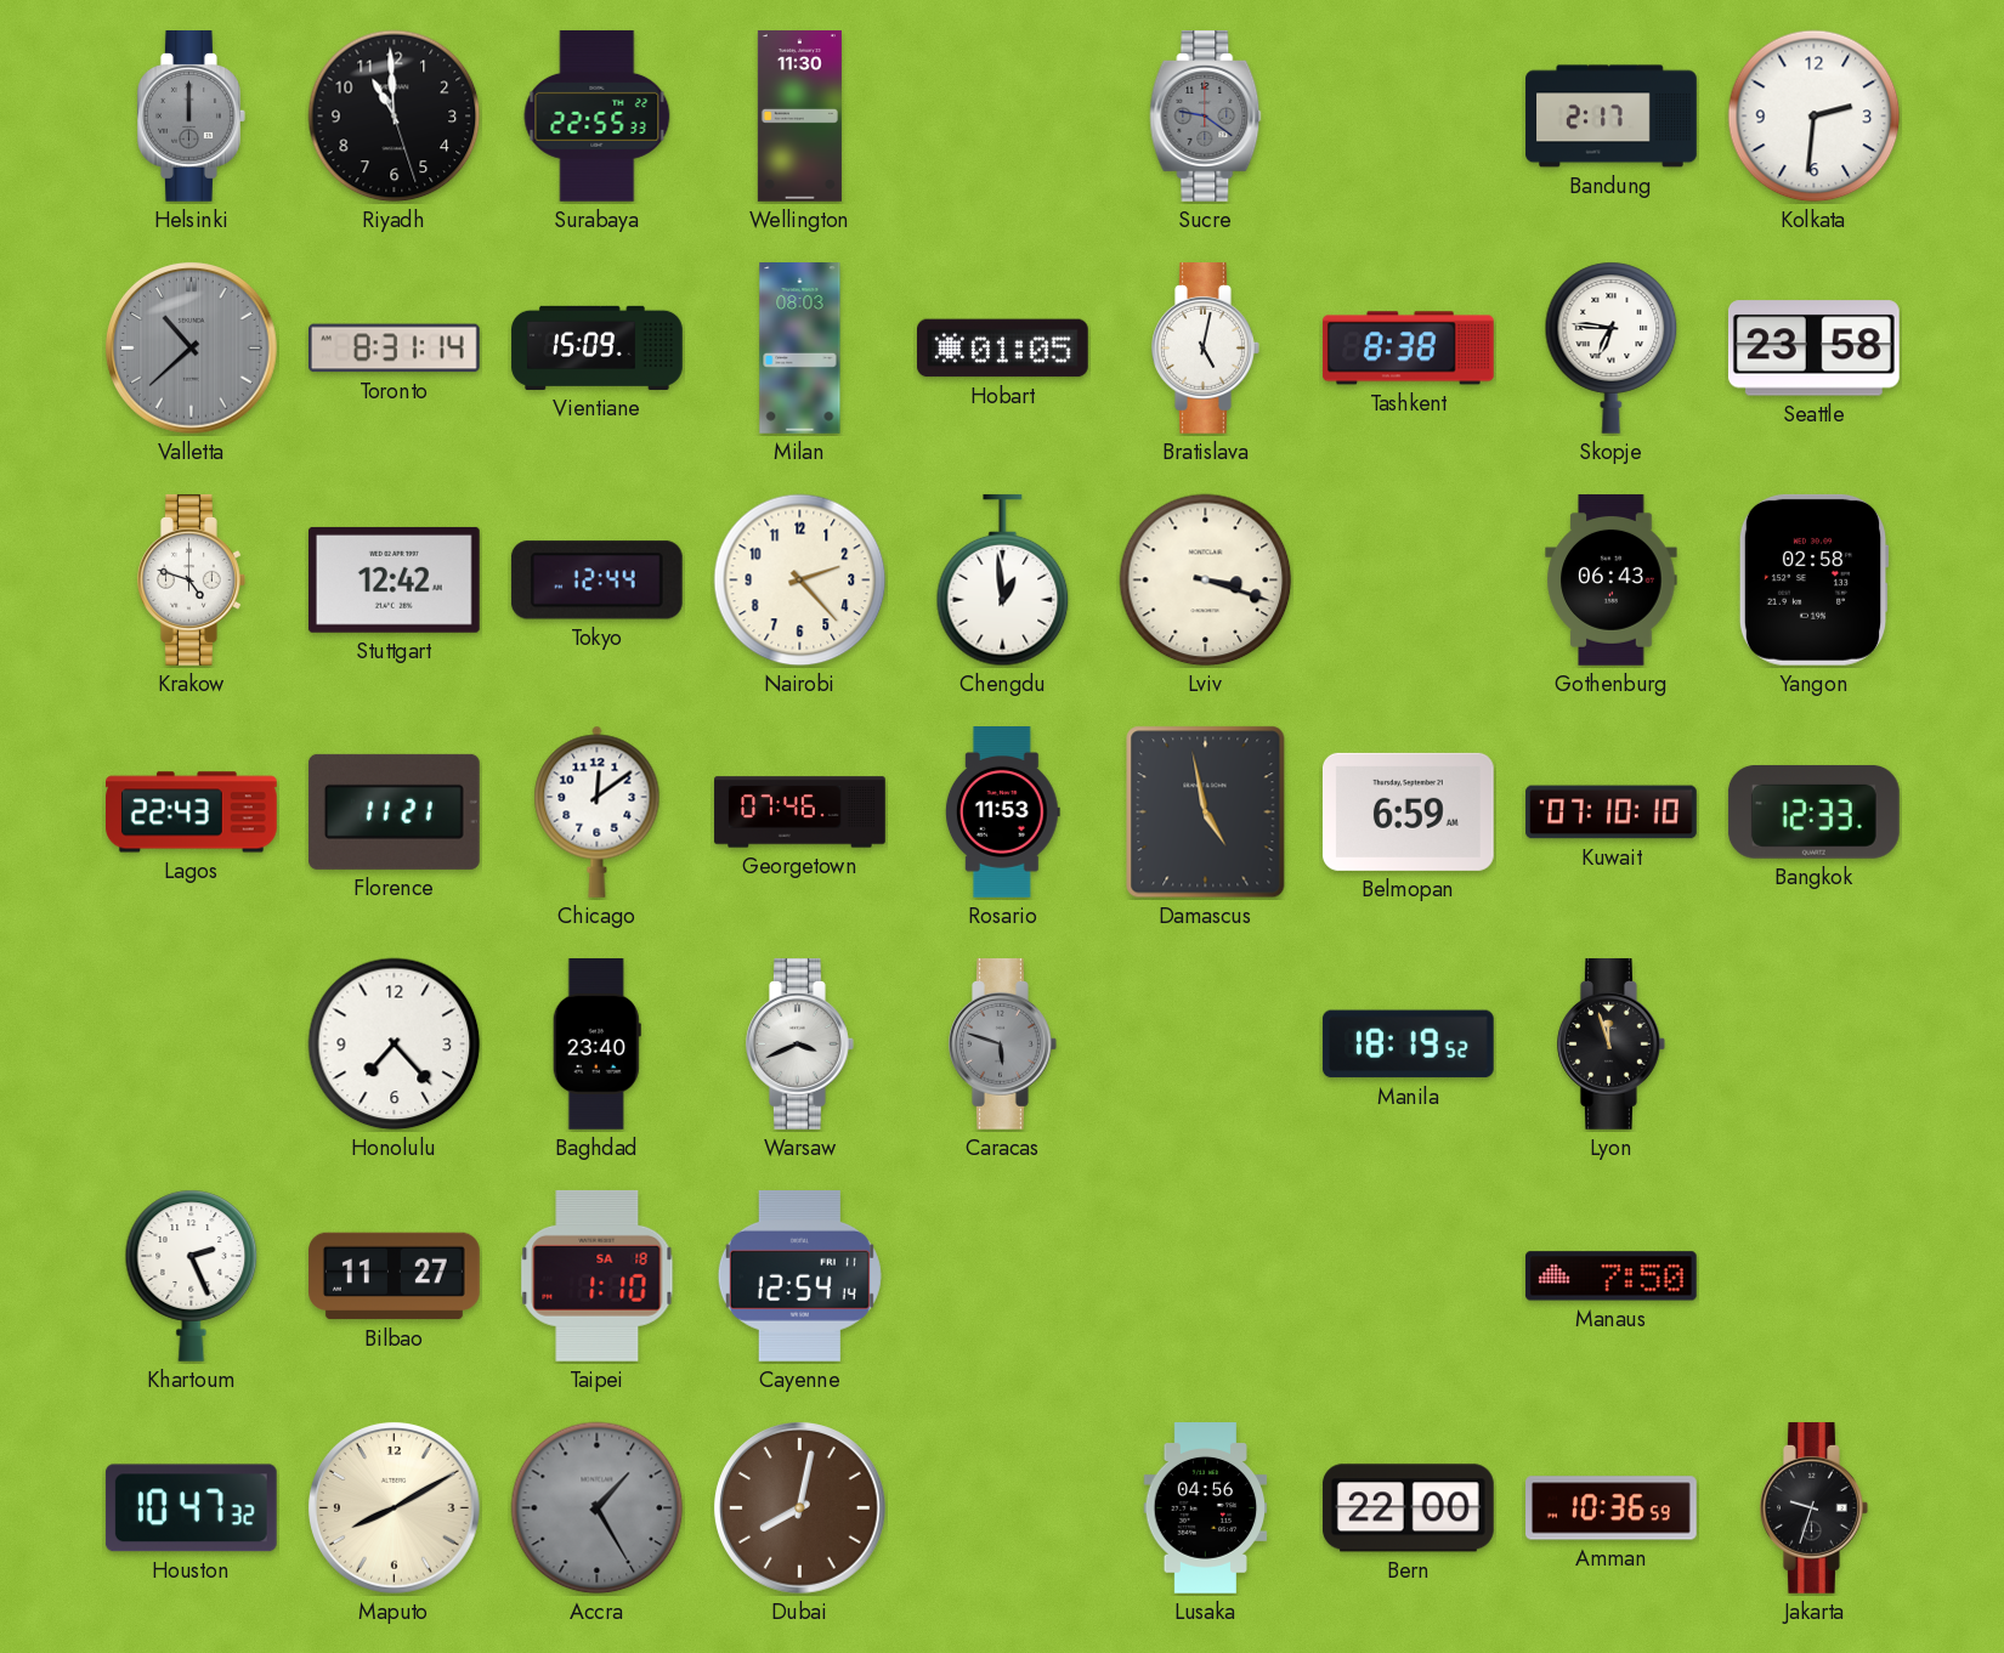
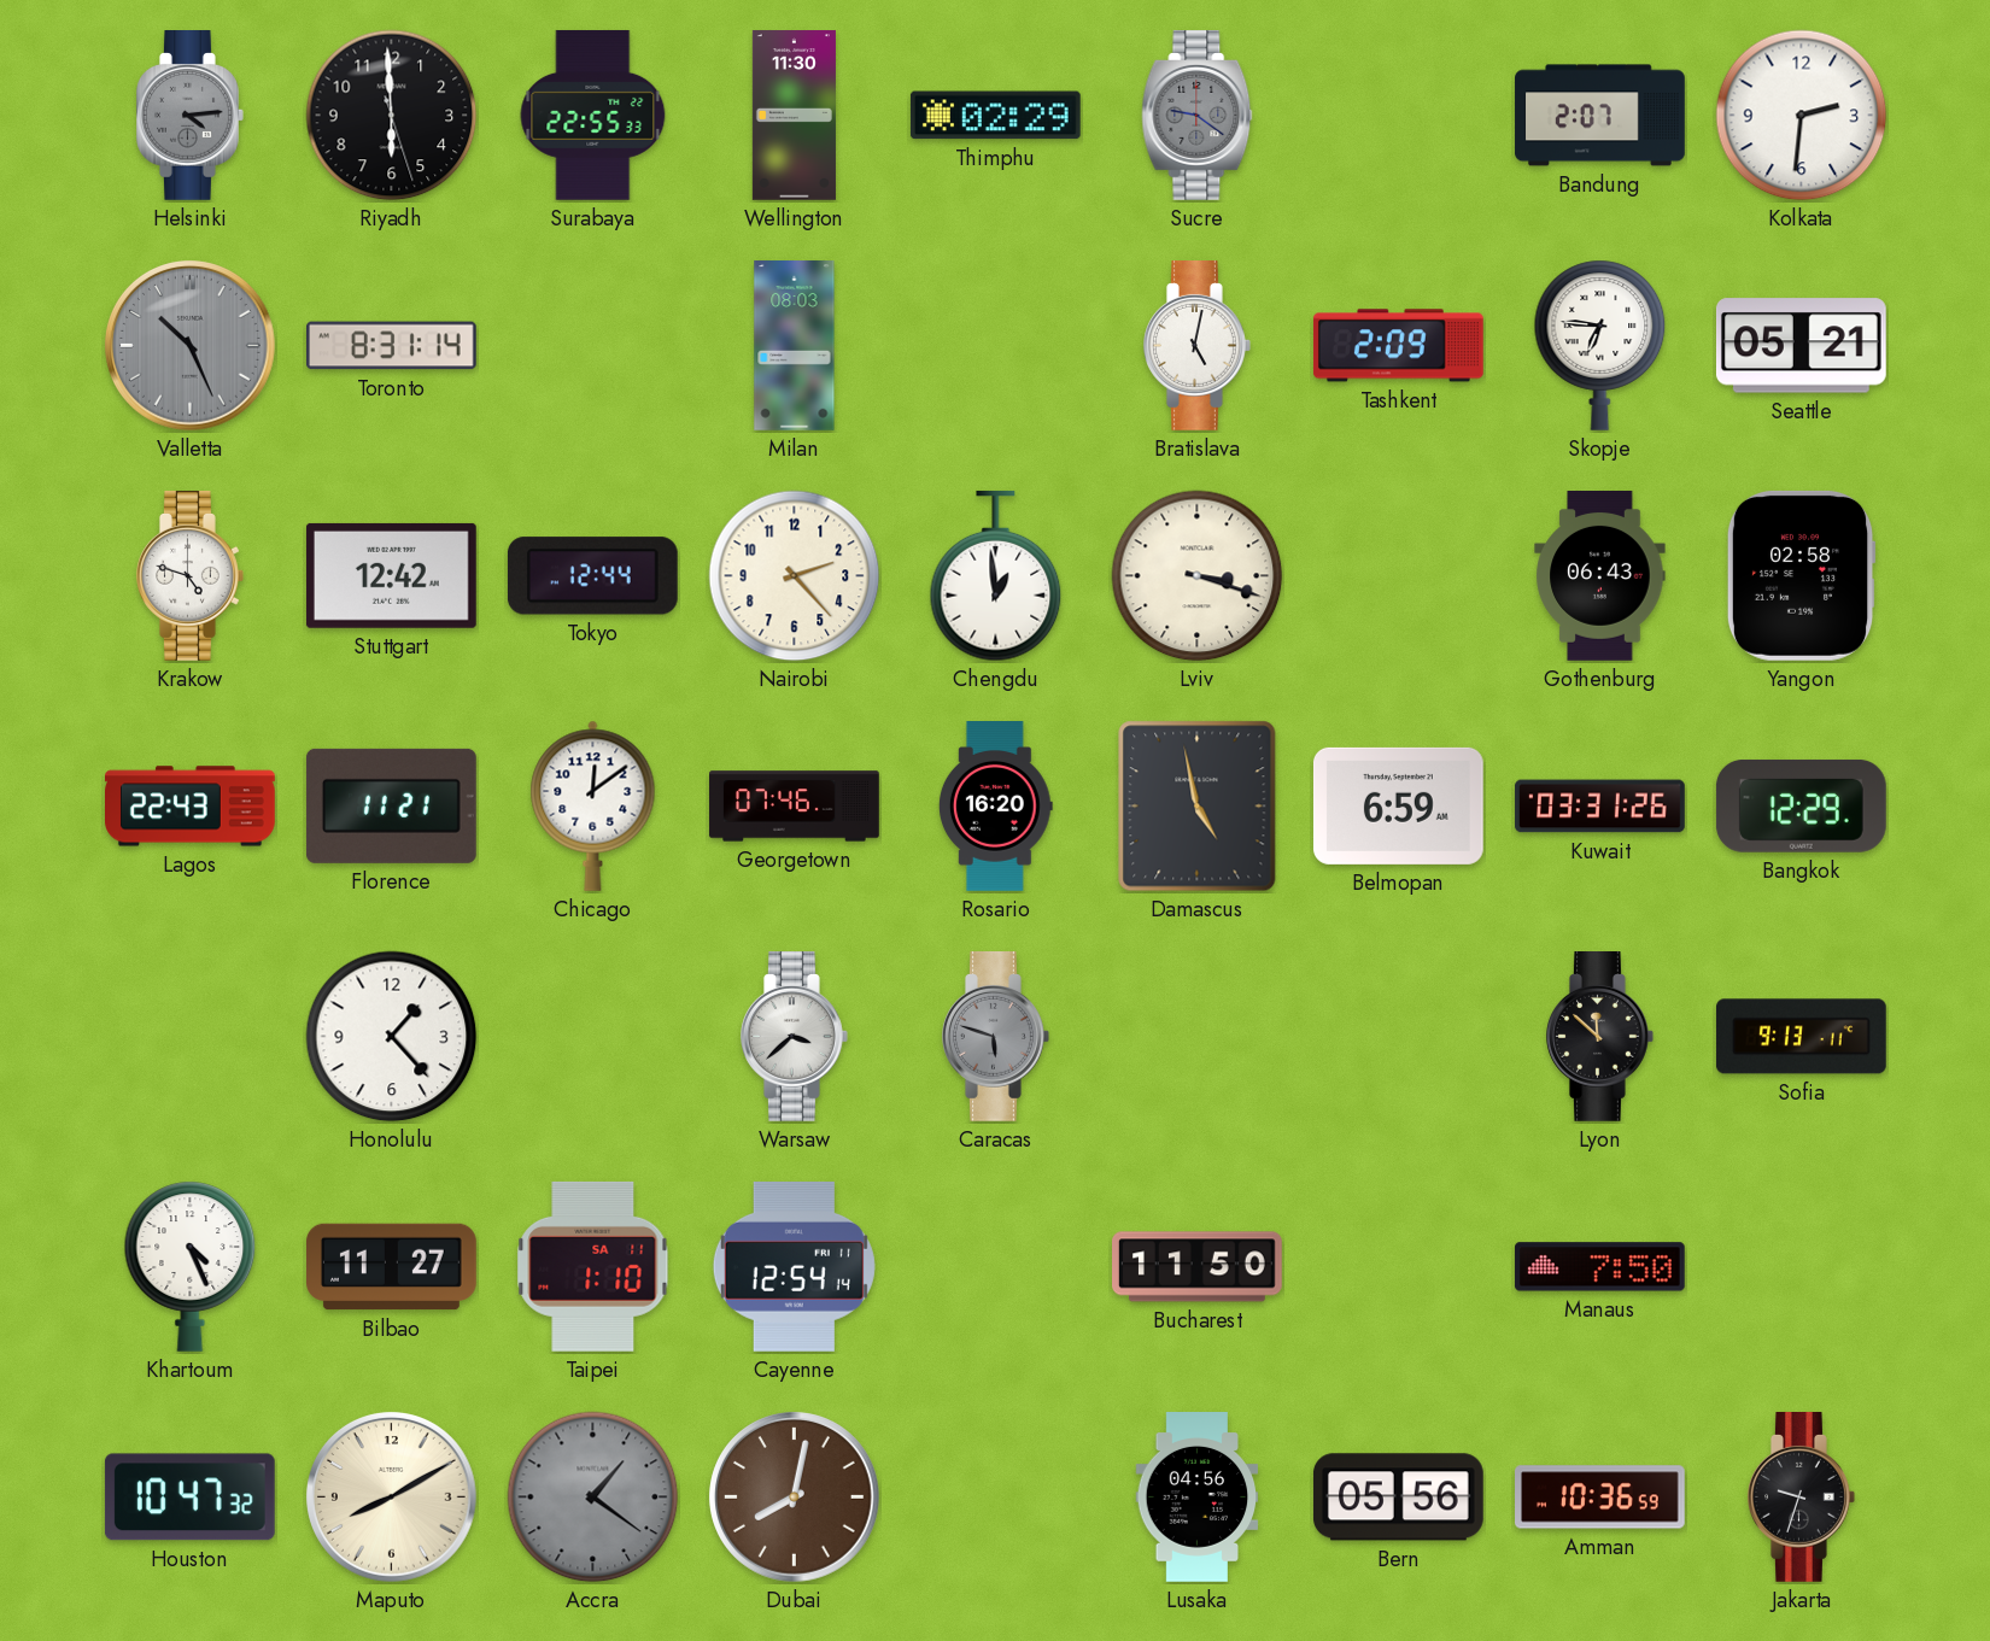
Helsinki: 12:00 -> 4:14
Riyadh: 10:59 -> 5:59
Thimphu: none -> 02:29
Bandung: 2:17 -> 2:07
Valletta: 10:38 -> 10:26
Vientiane: 15:09 -> none
Hobart: 01:05 -> none
Tashkent: 8:38 -> 2:09
Seattle: 23:58 -> 05:21
Rosario: 11:53 -> 16:20
Kuwait: 07:10 -> 03:31
Bangkok: 12:33 -> 12:29
Honolulu: 7:23 -> 1:23
Baghdad: 23:40 -> none
Warsaw: 3:41 -> 3:38
Manila: 18:19 -> none
Lyon: 11:57 -> 11:52
Sofia: none -> 9:13
Khartoum: 2:26 -> 4:26
Taipei date: SA 18 -> SA 11
Bucharest: none -> 11:50
Accra: 1:25 -> 1:21
Bern: 22:00 -> 05:56
